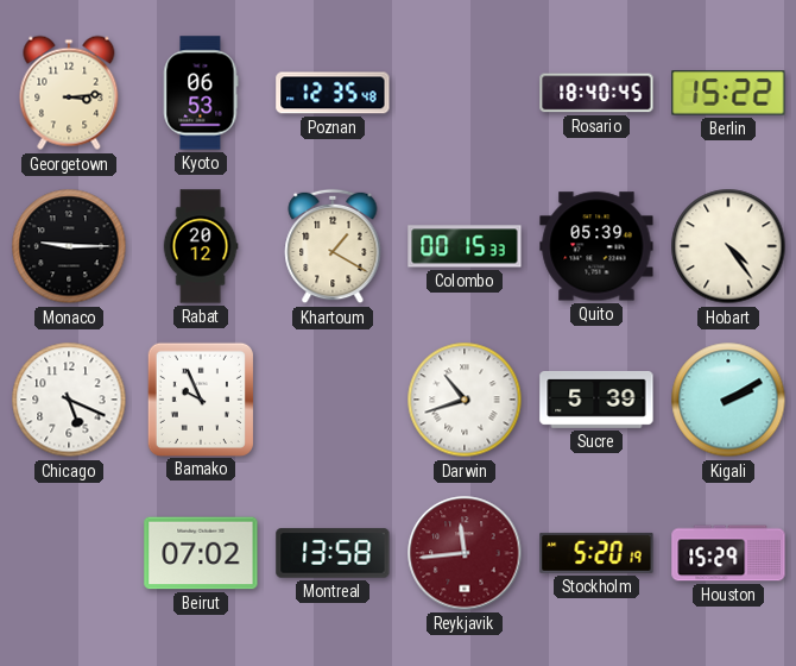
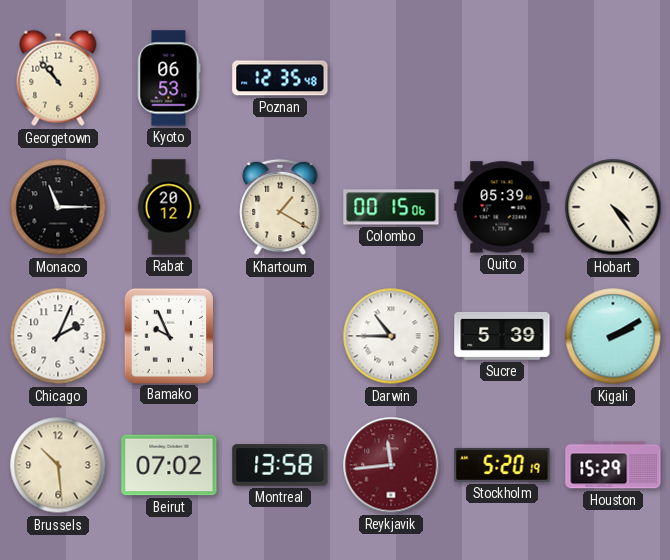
Georgetown: 3:14 -> 10:53
Rosario: 18:40 -> none
Berlin: 15:22 -> none
Monaco: 9:15 -> 11:15
Colombo: 00:15:33 -> 00:15:06
Chicago: 5:19 -> 2:04
Darwin: 10:42 -> 10:45
Brussels: none -> 10:29
